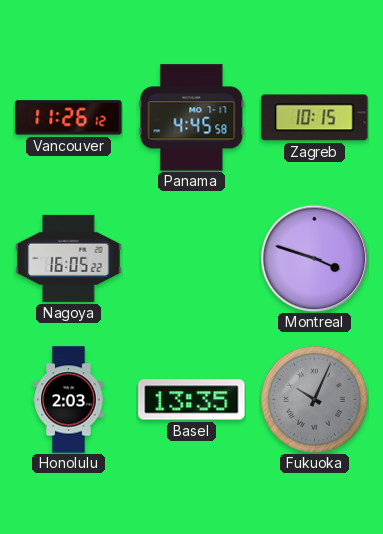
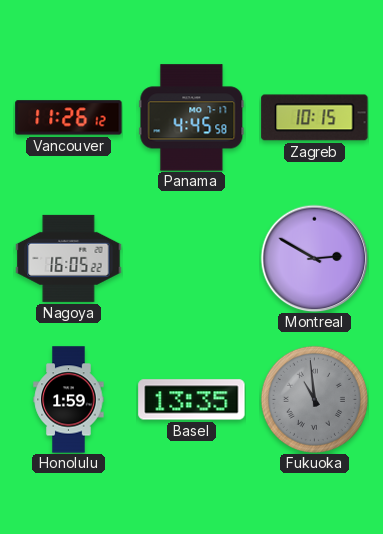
Montreal: 3:48 -> 2:50
Honolulu: 2:03 -> 1:59
Fukuoka: 10:04 -> 10:59
